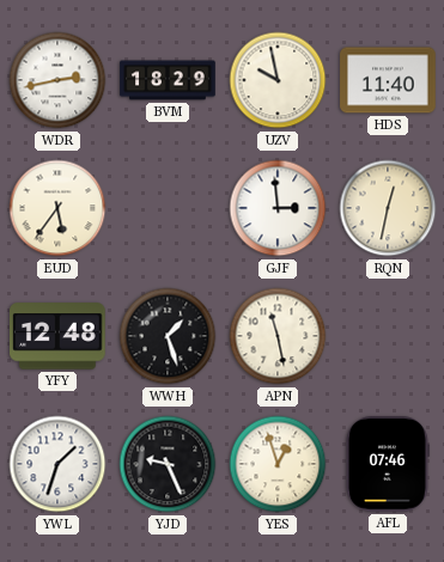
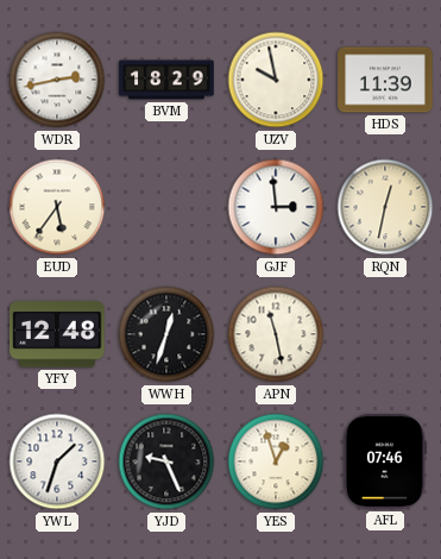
HDS: 11:40 -> 11:39
WWH: 1:27 -> 12:33
